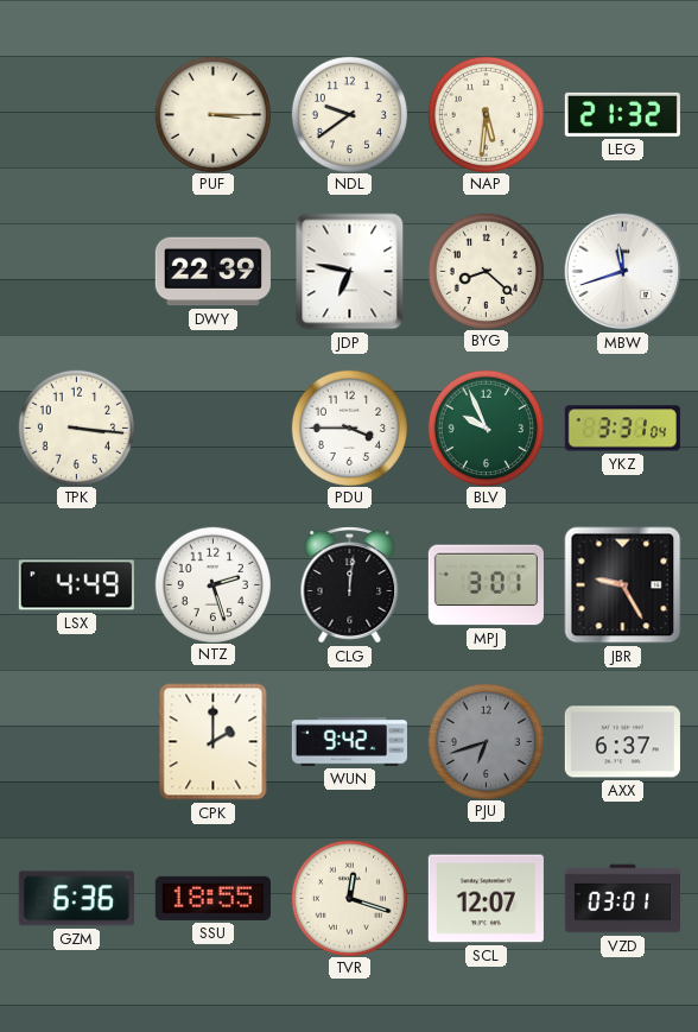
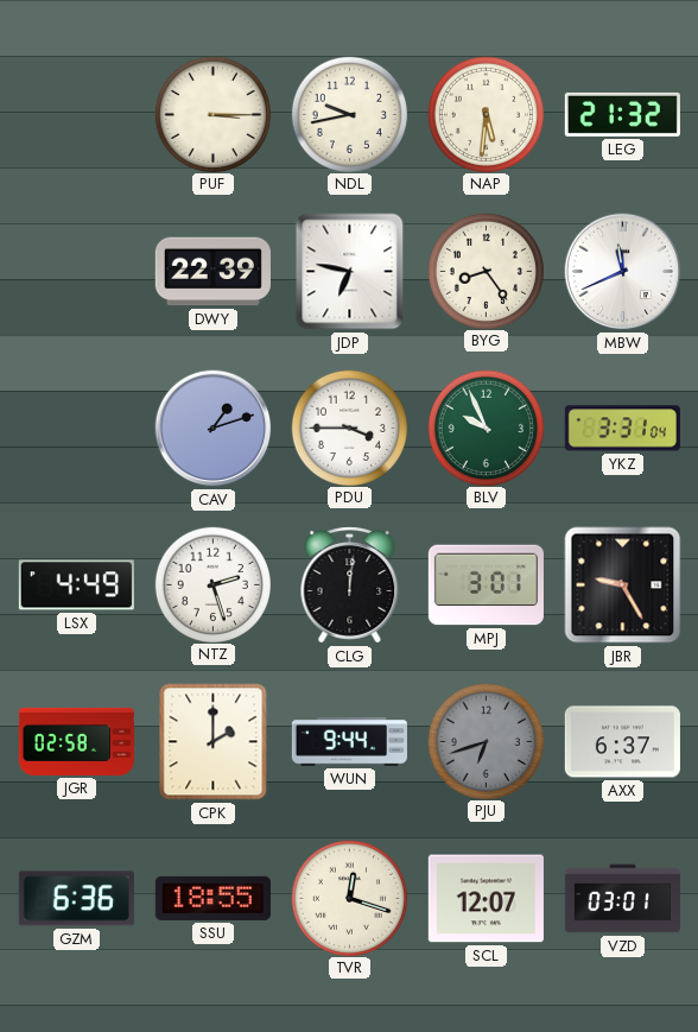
NDL: 9:39 -> 9:43
BYG: 8:22 -> 8:24
MBW: 11:42 -> 11:41
TPK: 3:16 -> none
CAV: none -> 1:12
JGR: none -> 02:58
WUN: 9:42 -> 9:44
